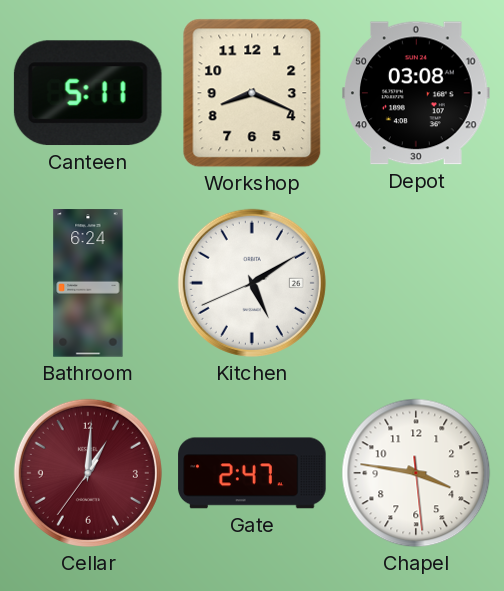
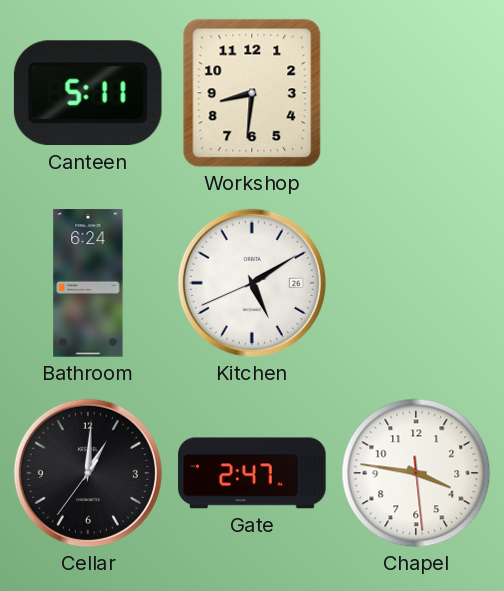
Workshop: 8:19 -> 8:31
Depot: 03:08 -> none
Cellar dial: burgundy -> black
